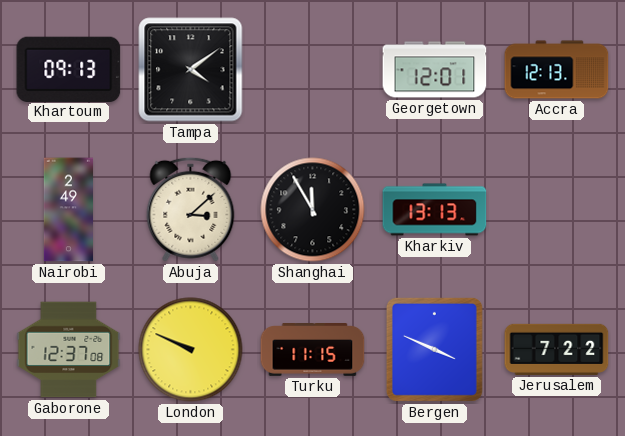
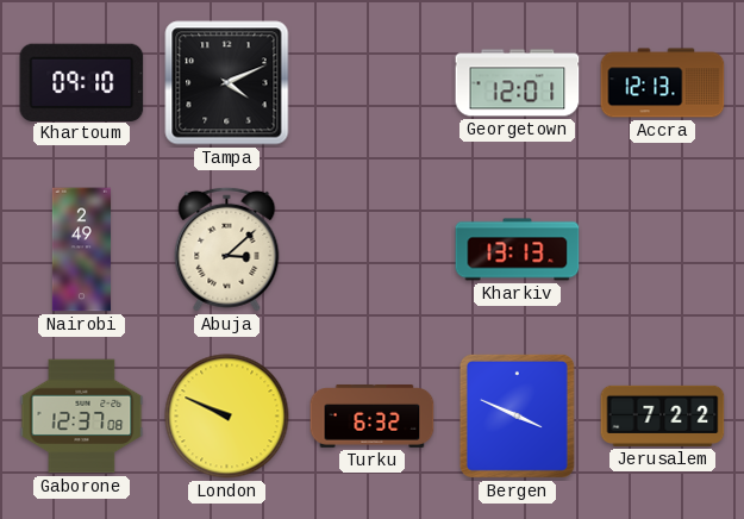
Khartoum: 09:13 -> 09:10
Tampa: 4:09 -> 4:11
Shanghai: 11:55 -> none
Turku: 11:15 -> 6:32
